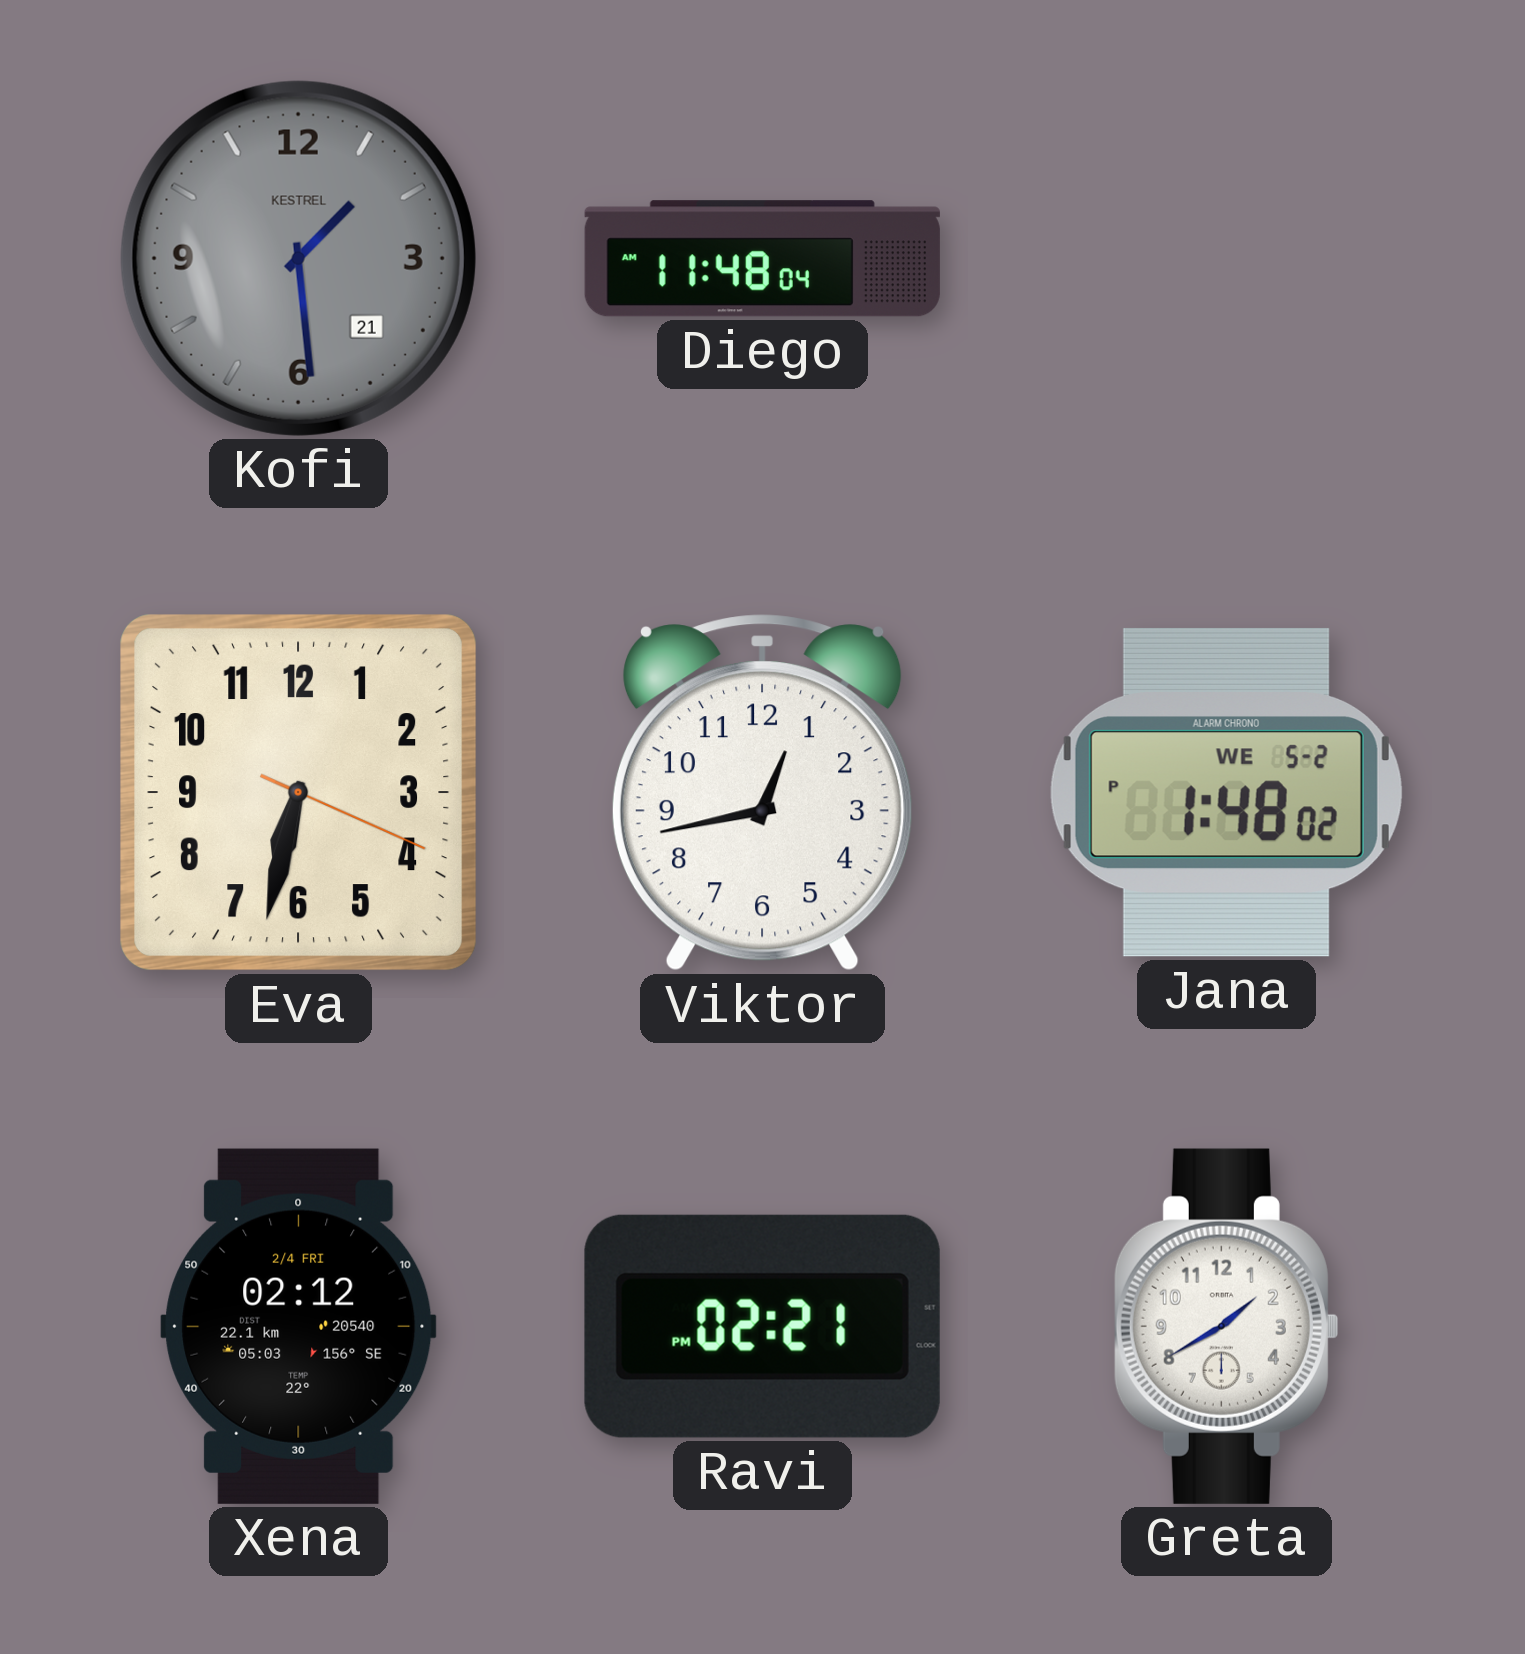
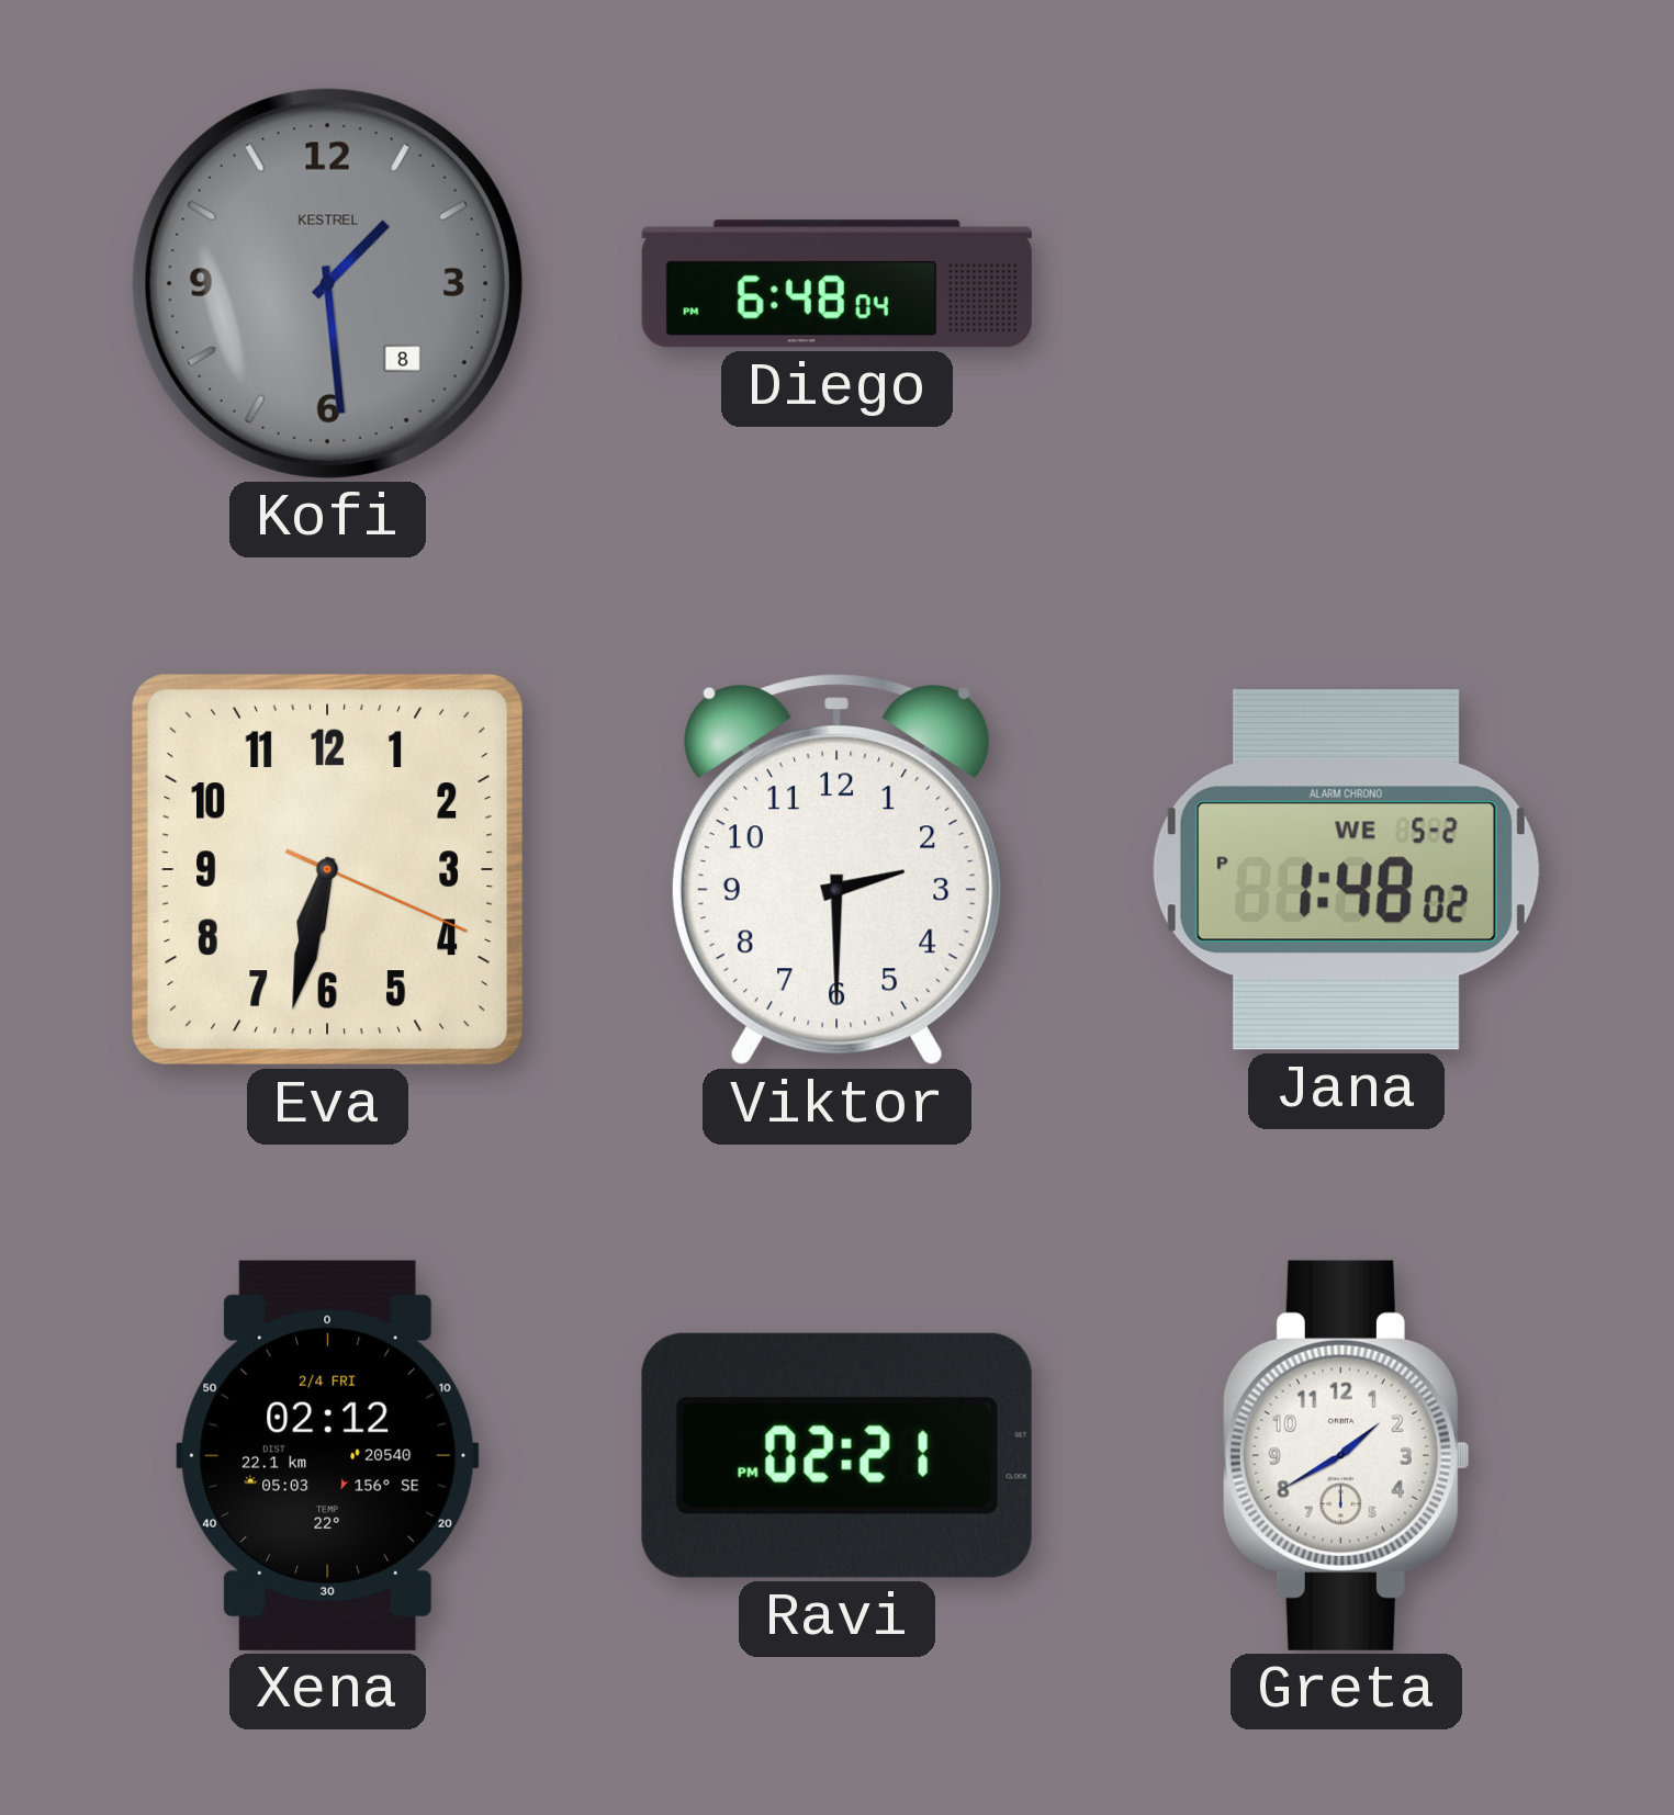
Kofi date: 21 -> 8
Diego: 11:48 -> 6:48
Viktor: 12:43 -> 2:30
